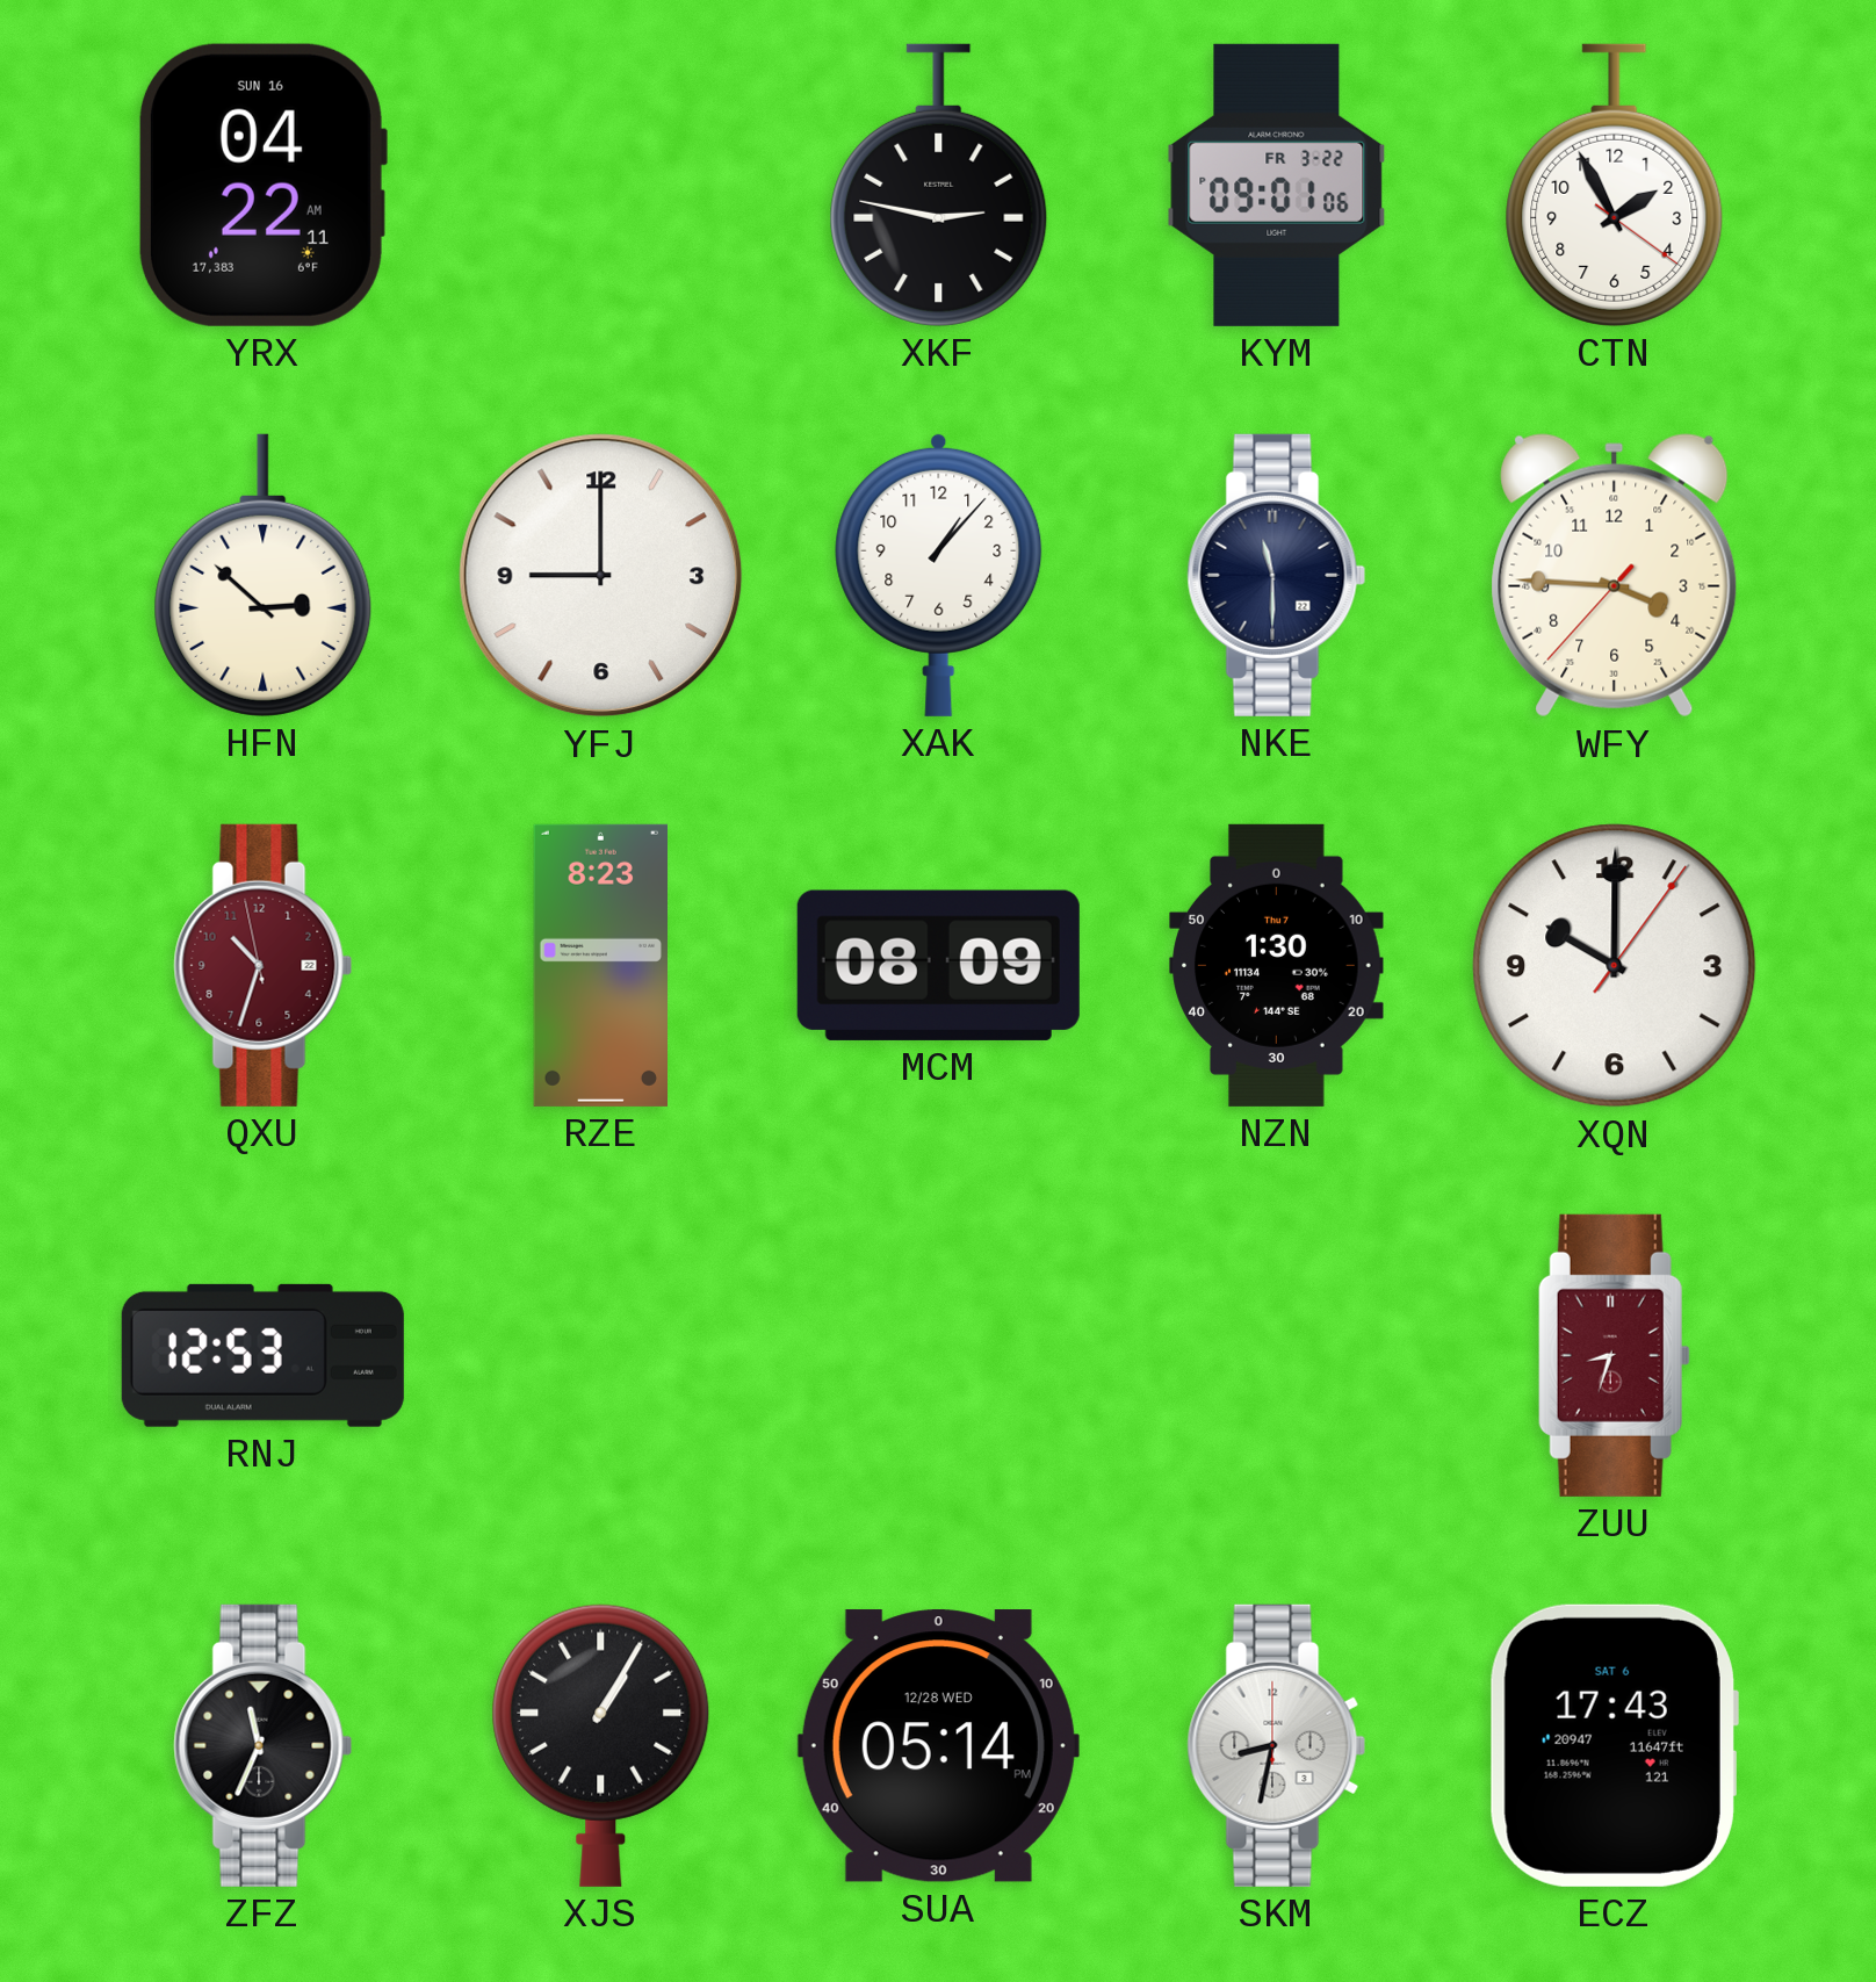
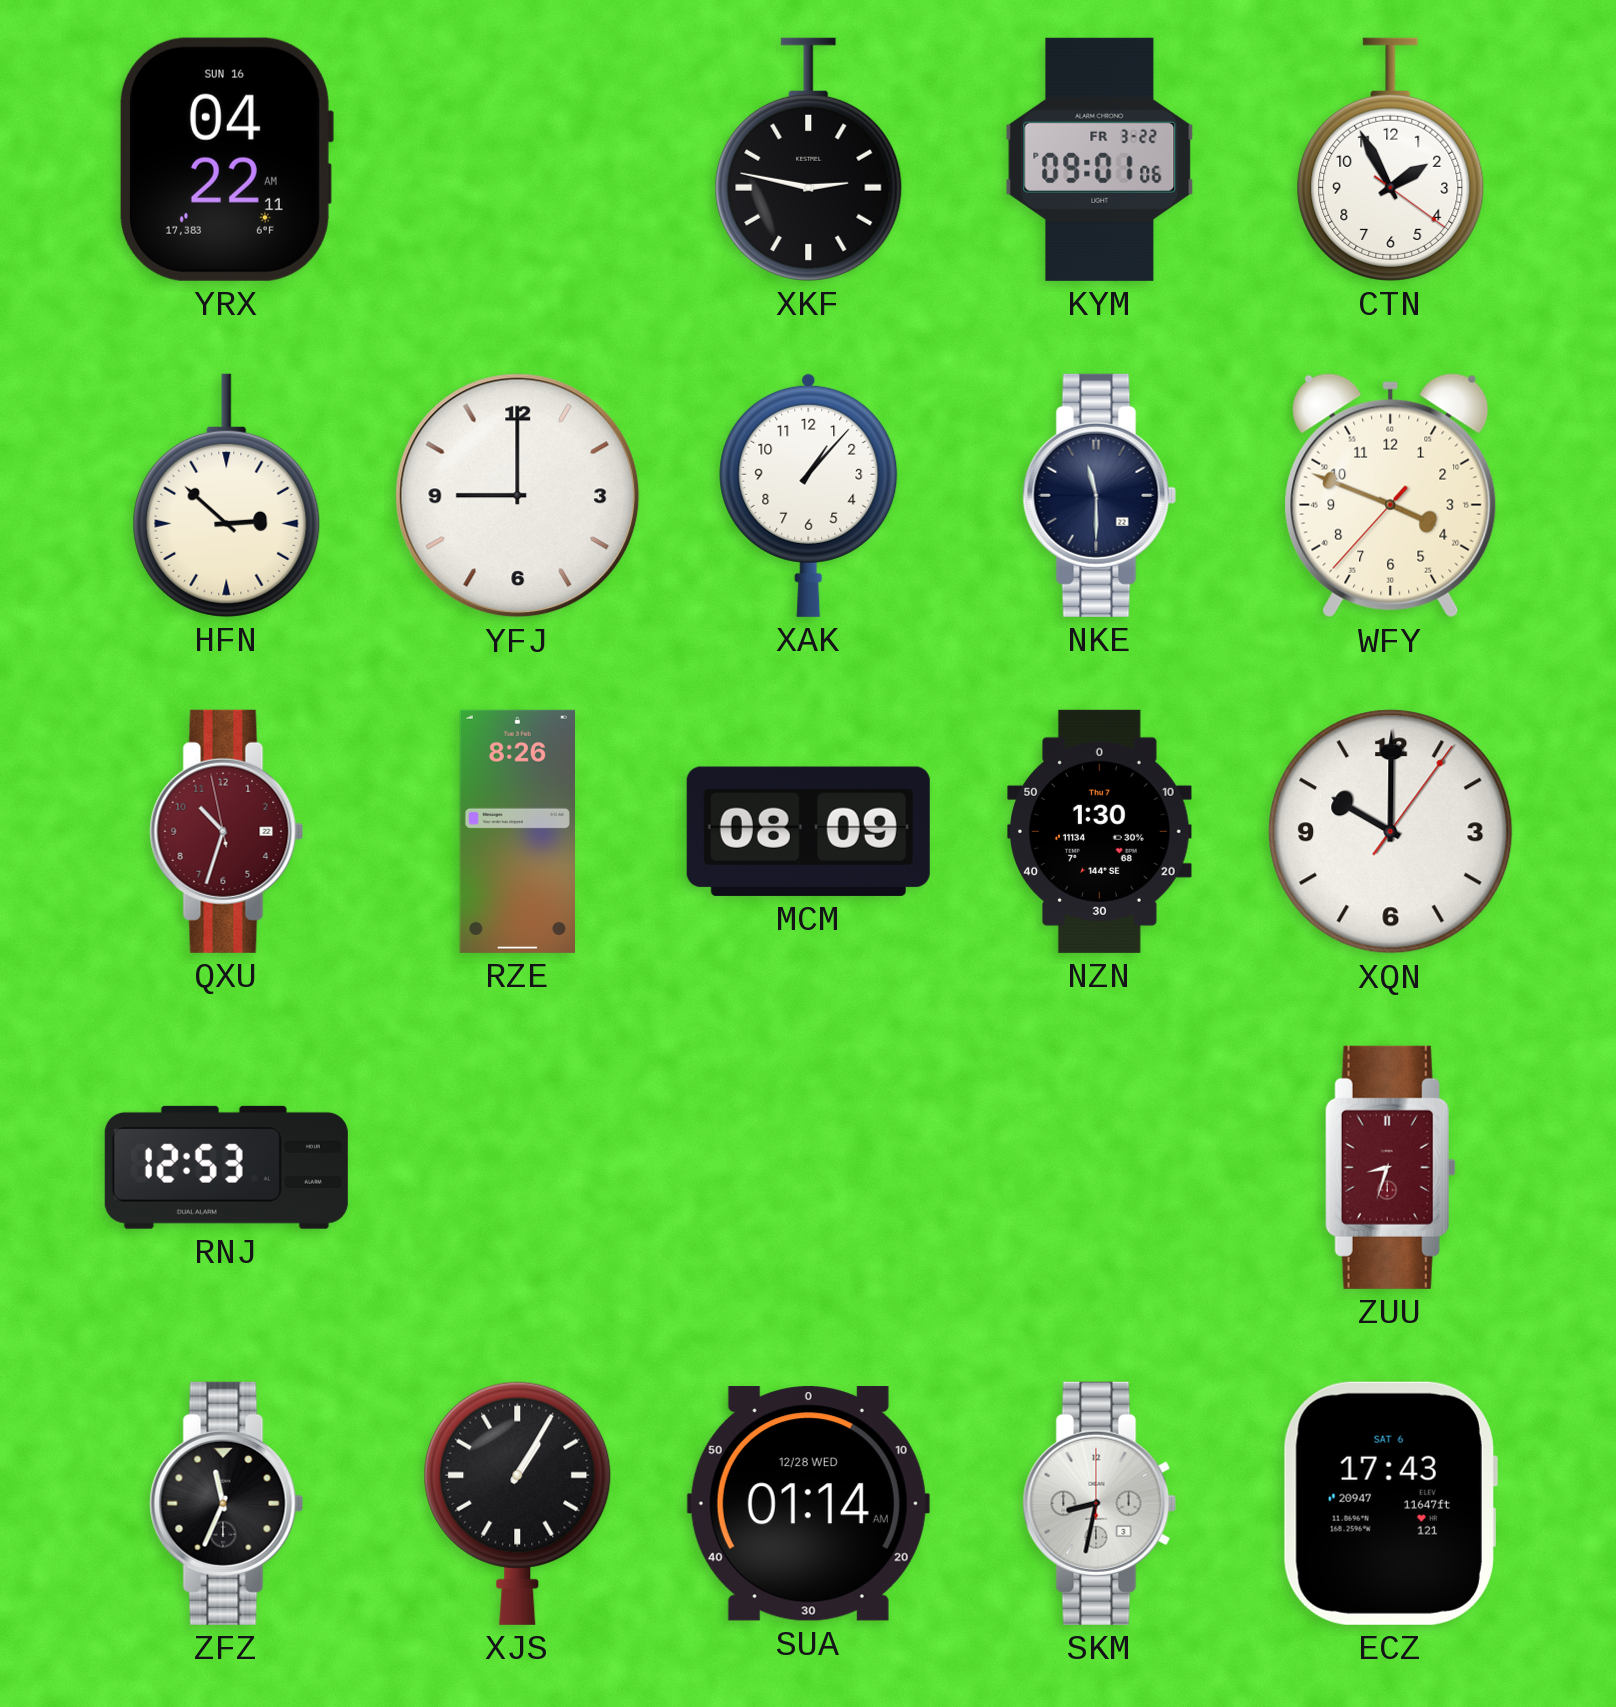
WFY: 3:45 -> 3:48
RZE: 8:23 -> 8:26
SUA: 05:14 -> 01:14
